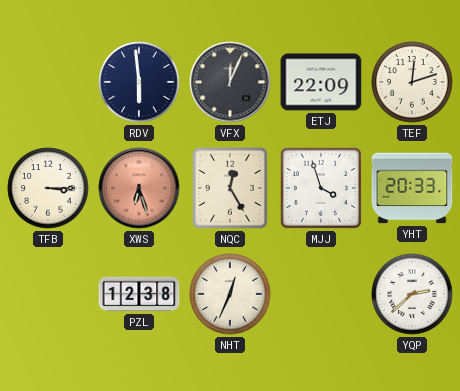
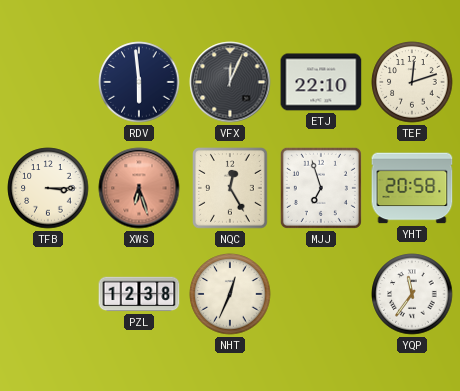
ETJ: 22:09 -> 22:10
MJJ: 3:57 -> 6:57
YHT: 20:33 -> 20:58
YQP: 2:38 -> 11:36
